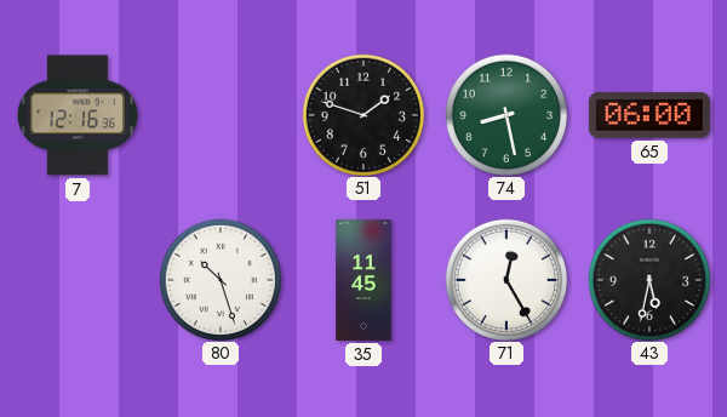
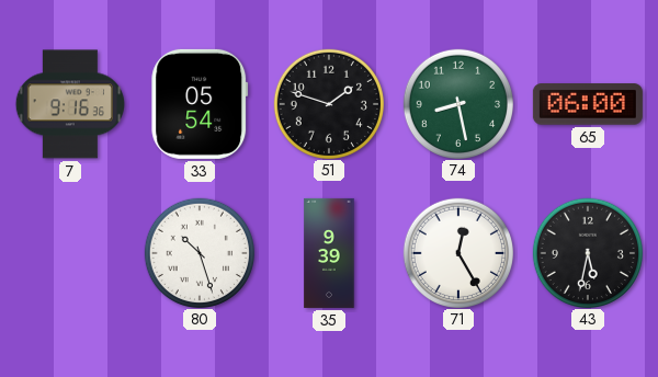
7: 12:16 -> 9:16
33: none -> 05:54
35: 11:45 -> 9:39
